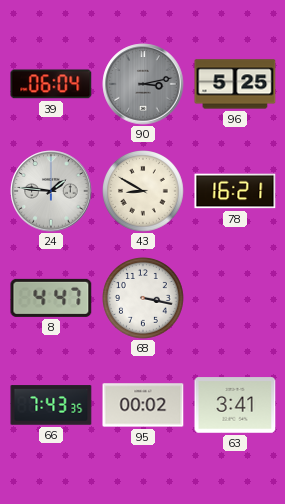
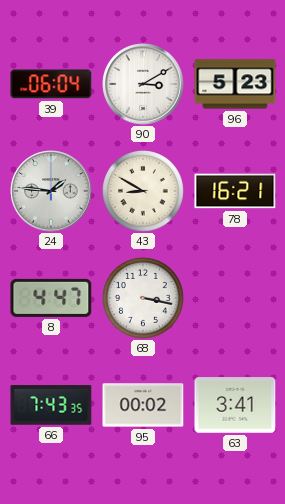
90: 3:13 -> 3:10
90 dial: grey -> white
96: 5:25 -> 5:23
